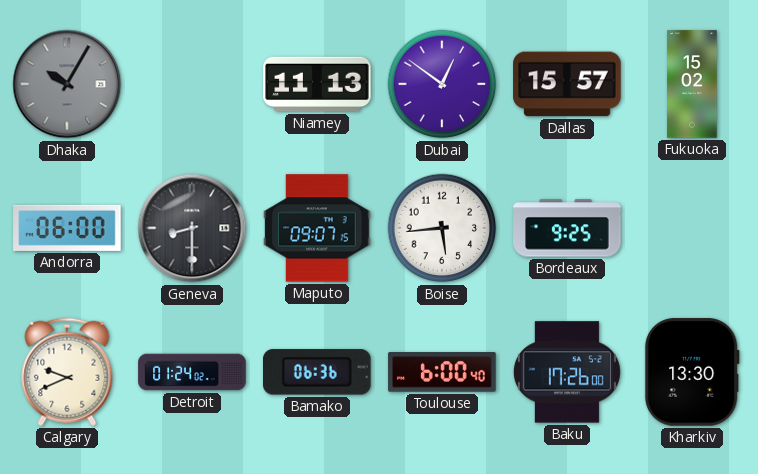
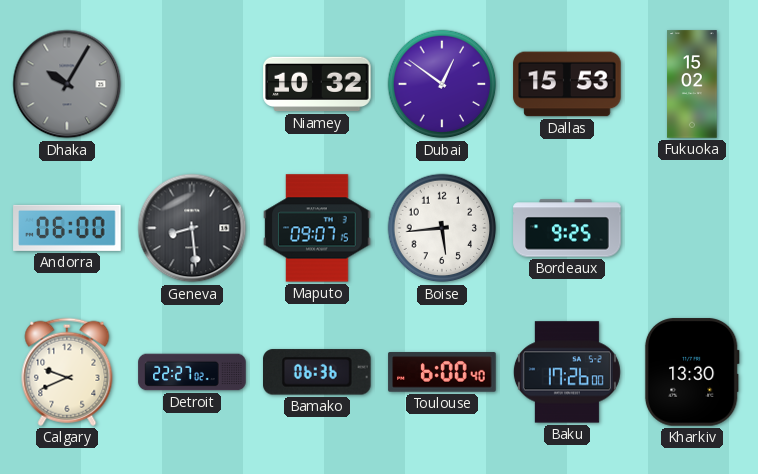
Niamey: 11:13 -> 10:32
Dallas: 15:57 -> 15:53
Geneva: 8:30 -> 8:29
Detroit: 01:24 -> 22:27
